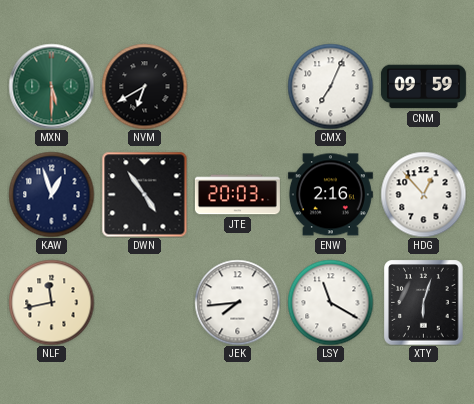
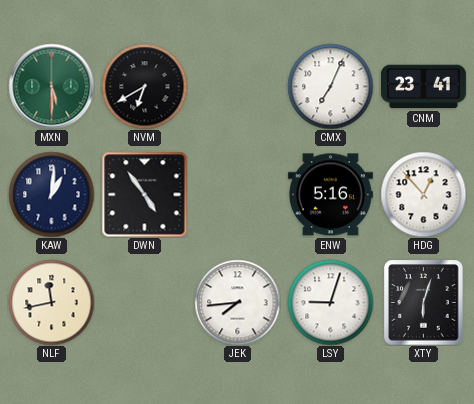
CNM: 09:59 -> 23:41
KAW: 12:57 -> 1:01
JTE: 20:03 -> none
ENW: 2:16 -> 5:16
LSY: 11:20 -> 9:03
